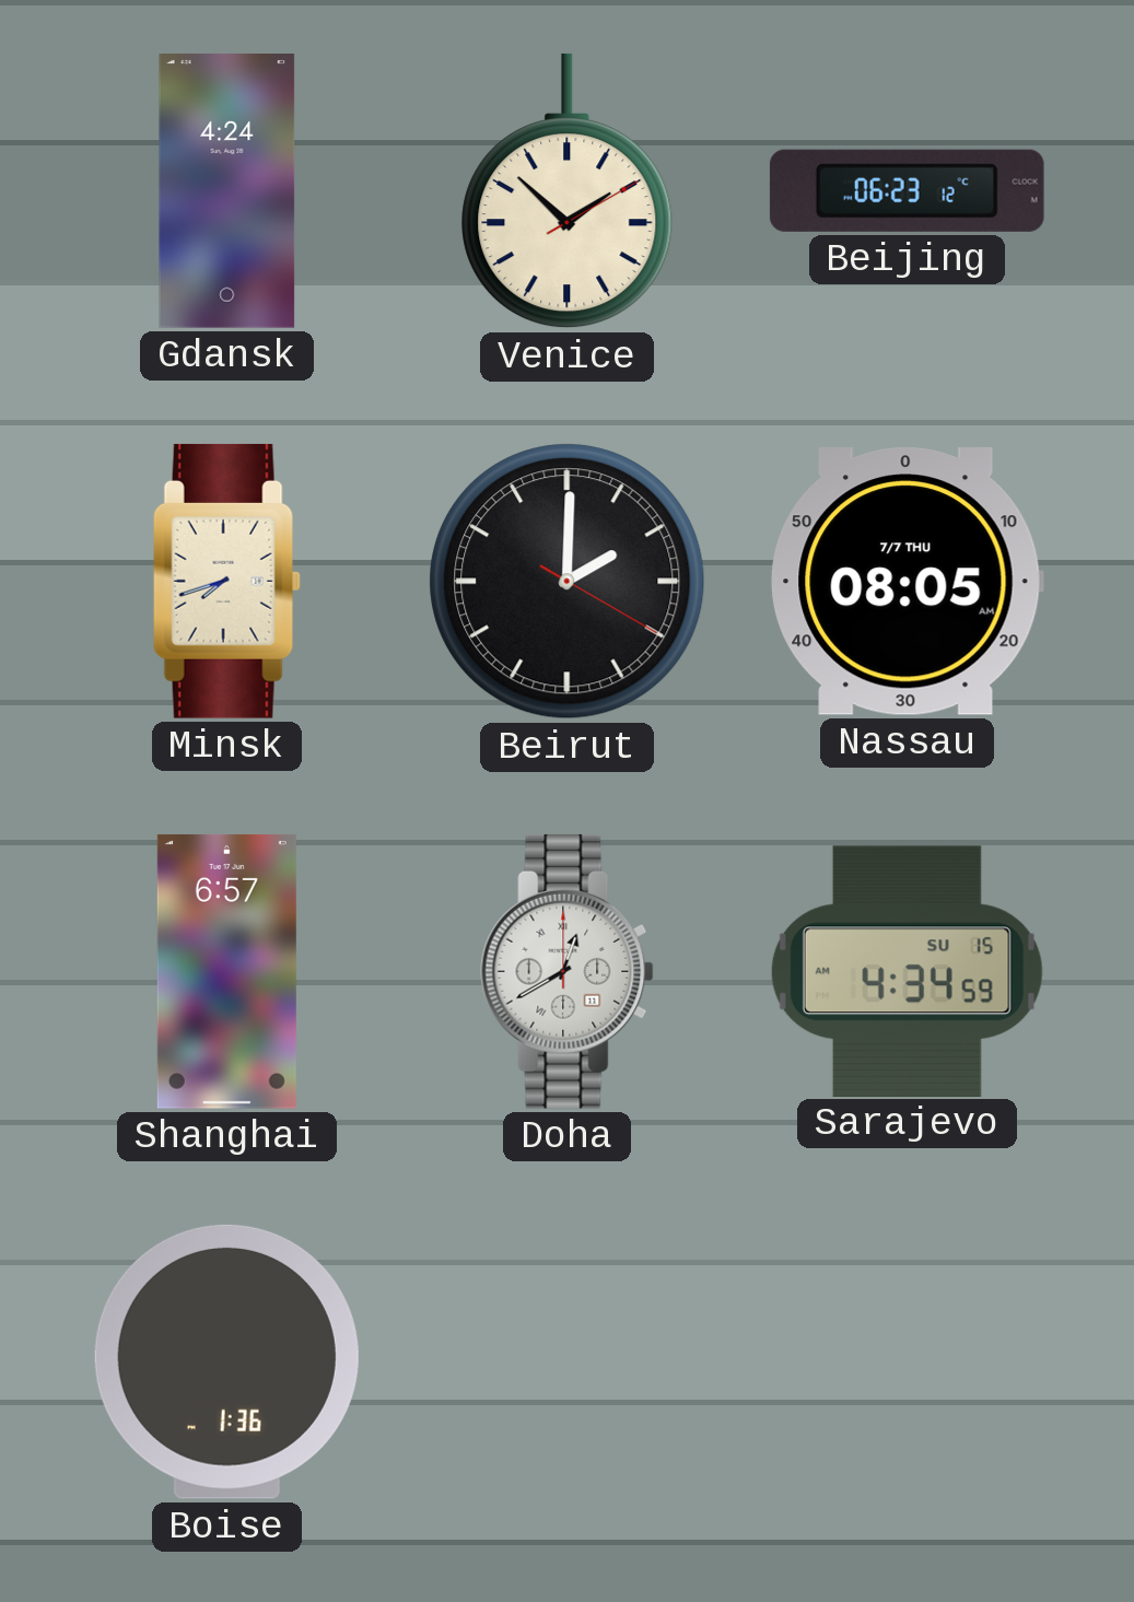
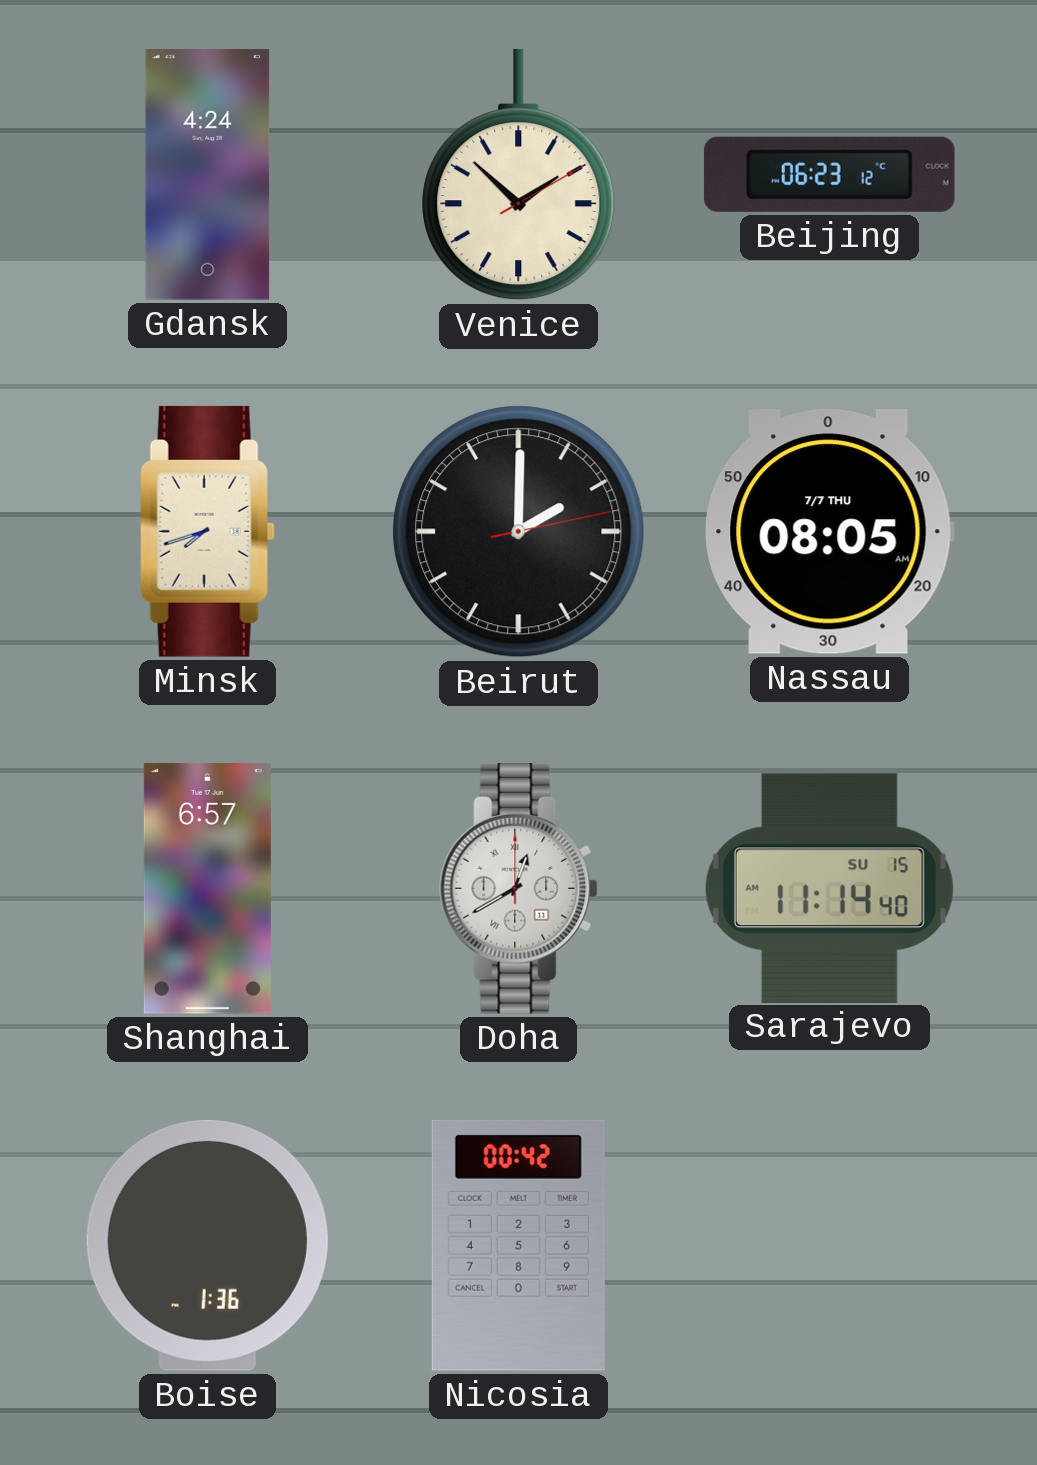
Beirut: 2:00:20 -> 2:00:13
Sarajevo: 4:34 -> 11:14
Nicosia: none -> 00:42
